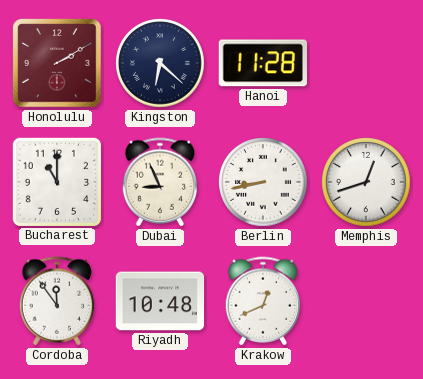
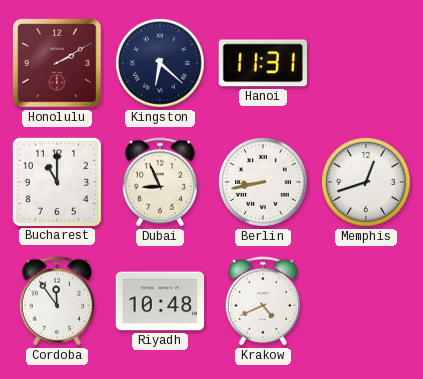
Hanoi: 11:28 -> 11:31
Krakow: 12:41 -> 4:41
